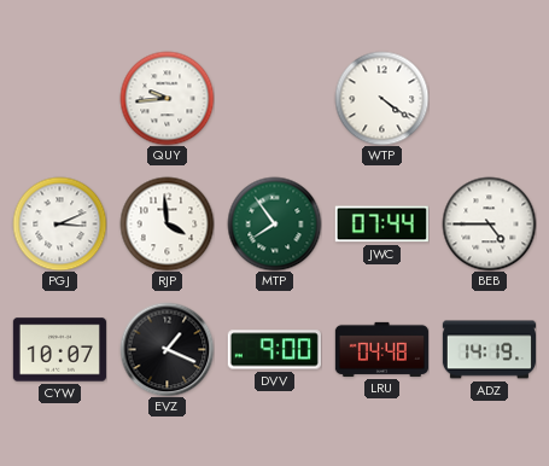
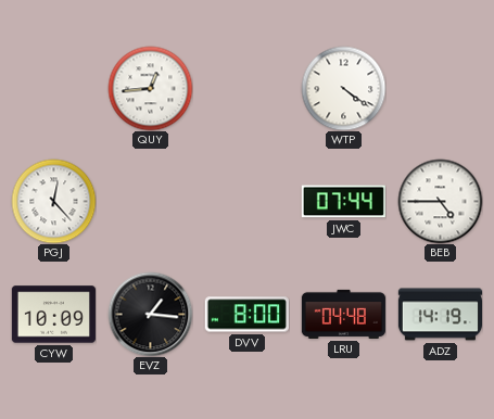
QUY: 9:44 -> 12:44
PGJ: 3:11 -> 12:23
RJP: 3:59 -> none
MTP: 7:54 -> none
CYW: 10:07 -> 10:09
EVZ: 1:19 -> 1:16
DVV: 9:00 -> 8:00
